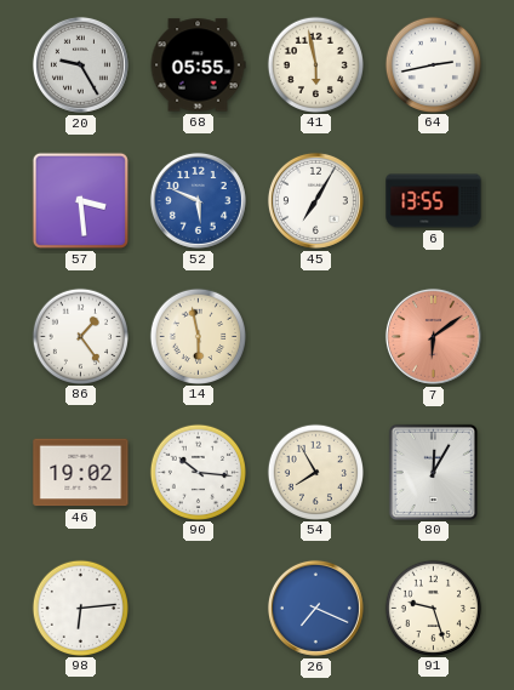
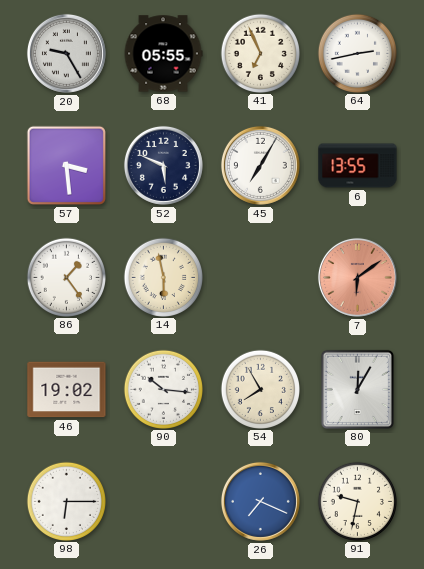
41: 5:58 -> 6:56
52 dial: blue -> navy
98: 6:14 -> 6:15
91: 9:27 -> 9:32
